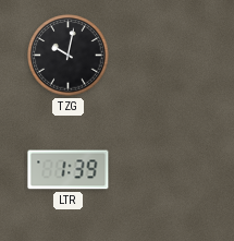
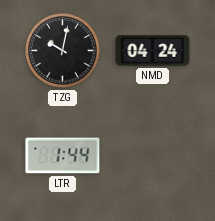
NMD: none -> 04:24
LTR: 1:39 -> 1:44
